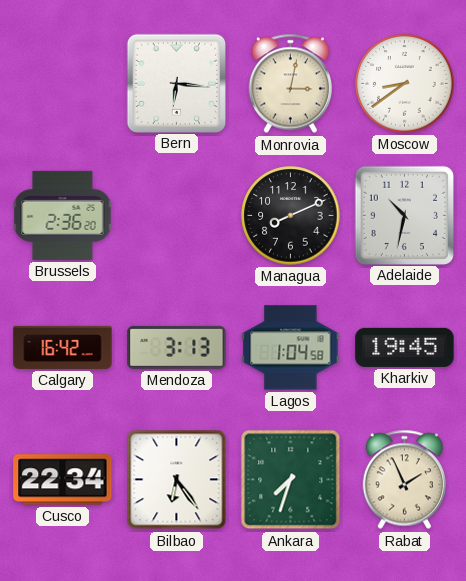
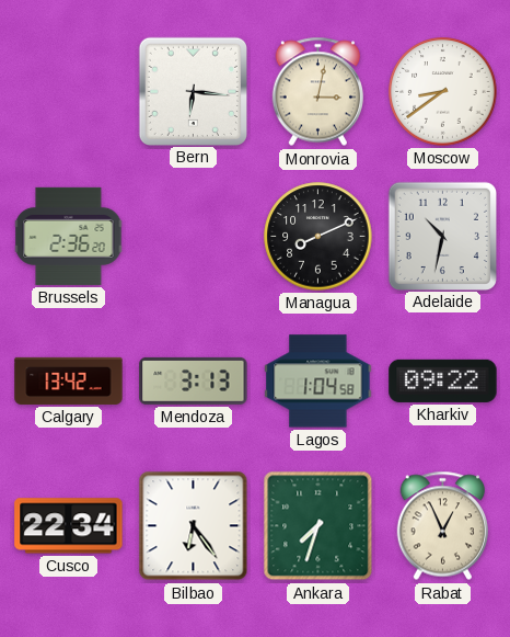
Calgary: 16:42 -> 13:42
Kharkiv: 19:45 -> 09:22
Rabat: 1:56 -> 12:56
